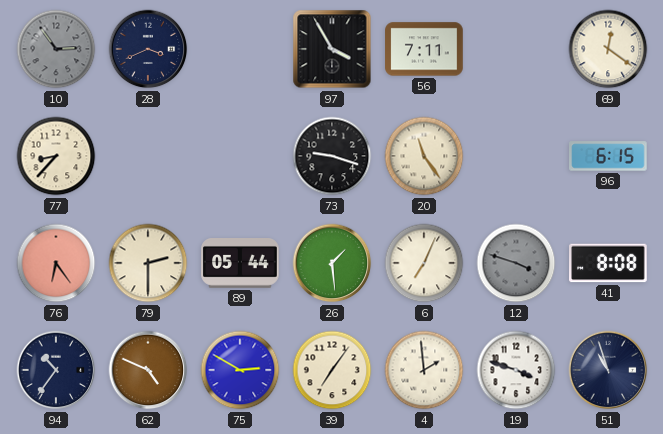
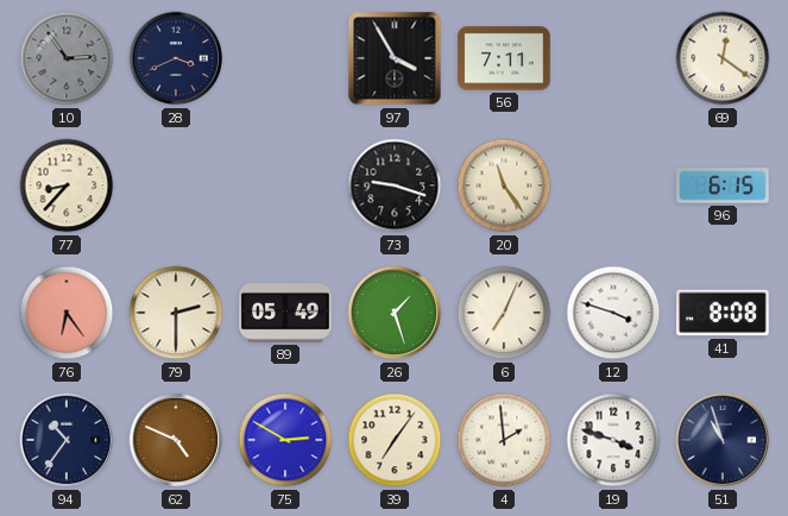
89: 05:44 -> 05:49
26: 1:29 -> 1:27
12 dial: grey -> white
